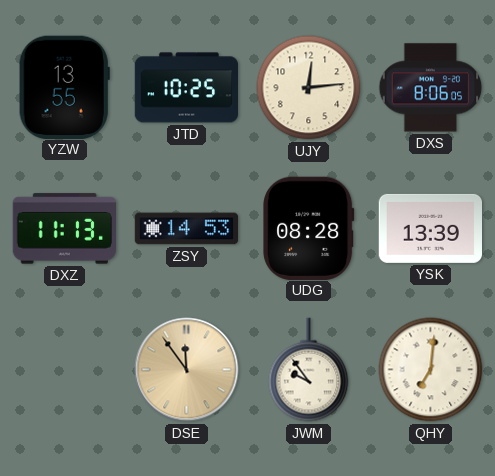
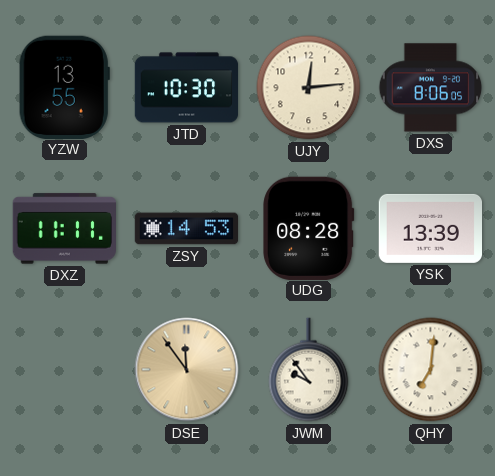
JTD: 10:25 -> 10:30
DXZ: 11:13 -> 11:11
